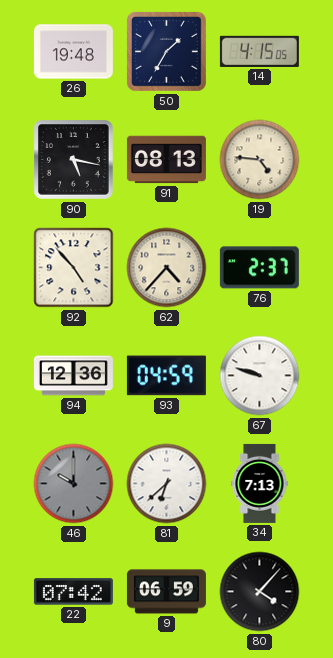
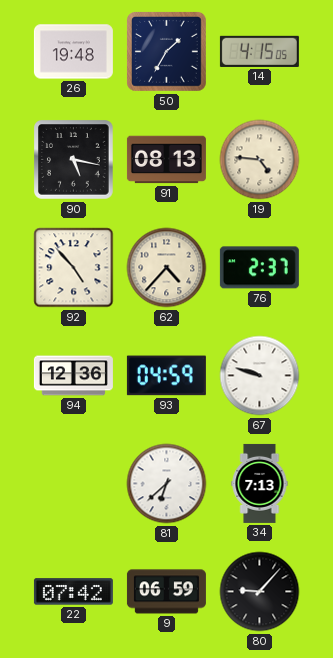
46: 10:00 -> none
80: 4:07 -> 9:07
